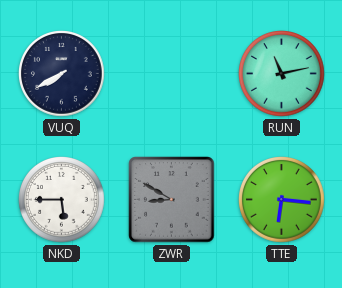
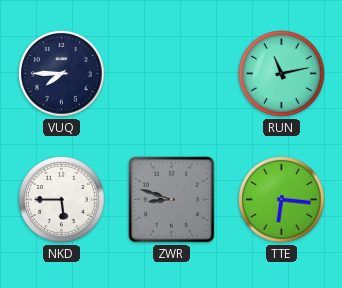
VUQ: 7:40 -> 7:45
ZWR: 8:50 -> 8:48
